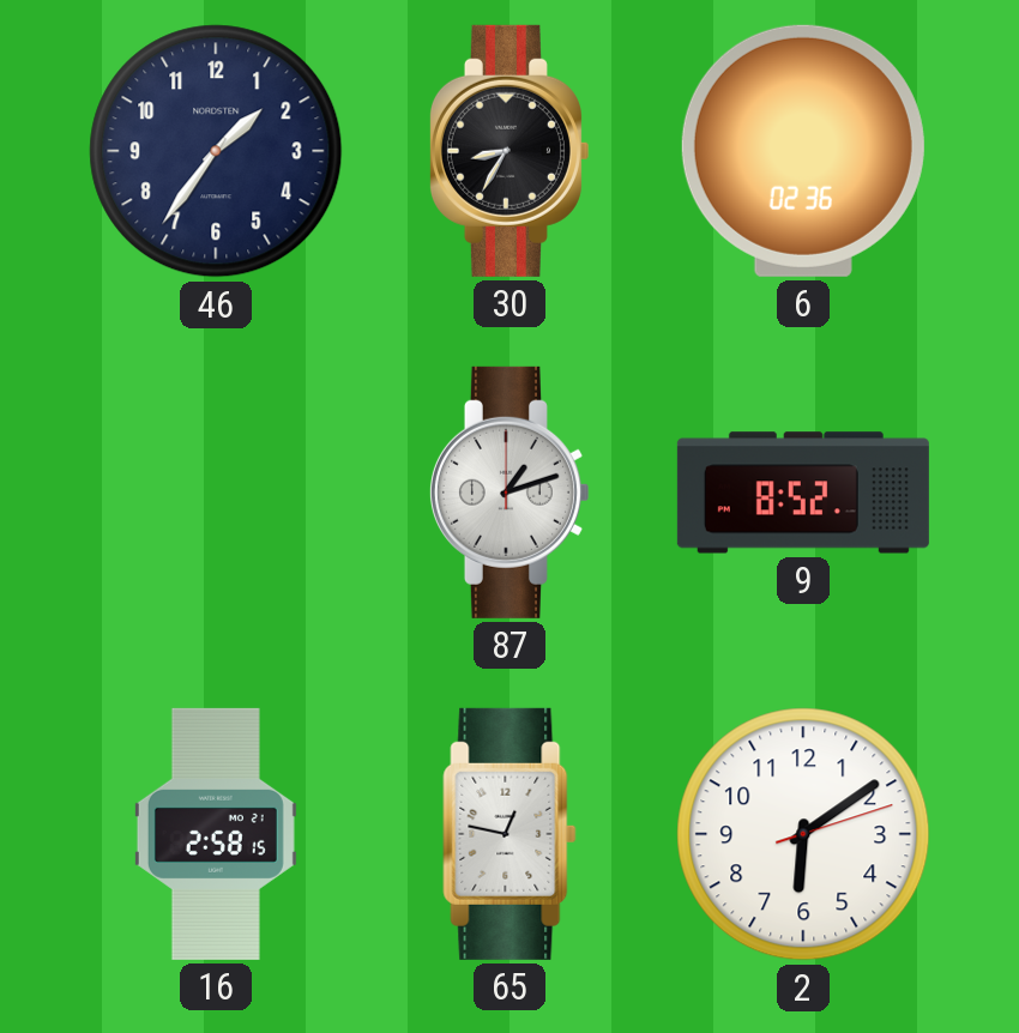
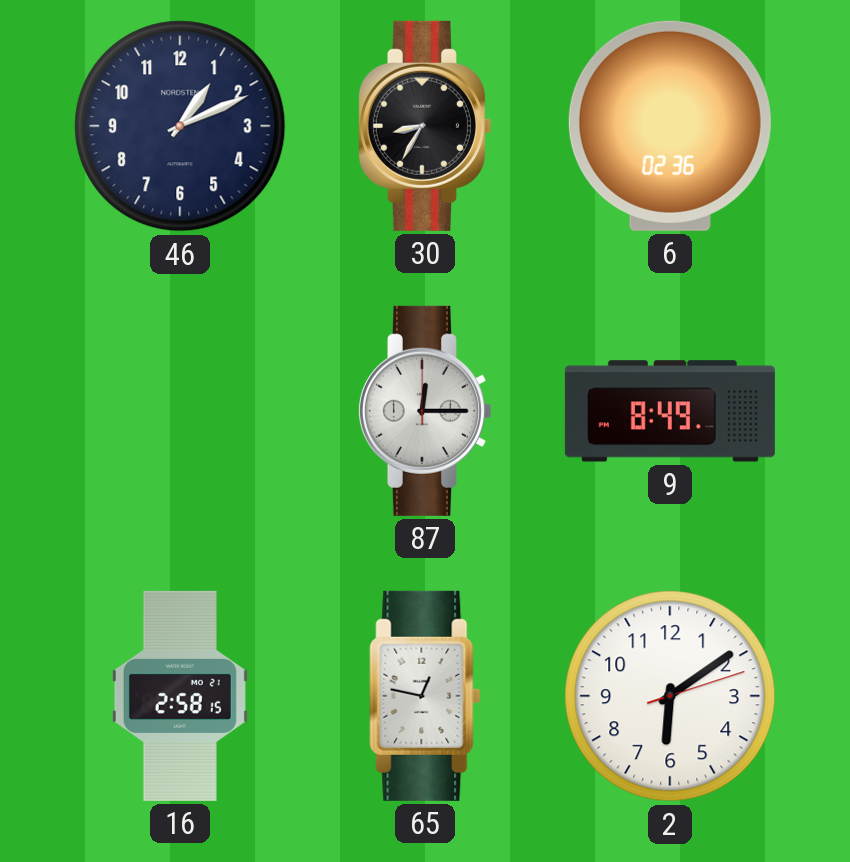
46: 1:36 -> 1:11
87: 1:12 -> 12:15
9: 8:52 -> 8:49
